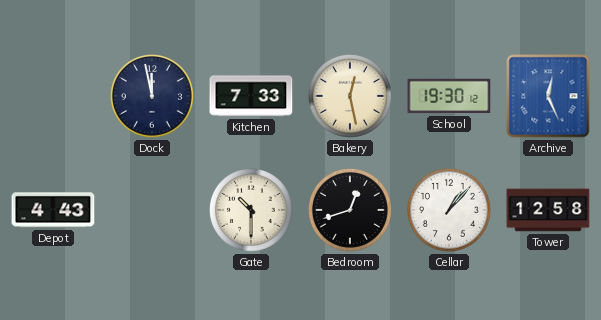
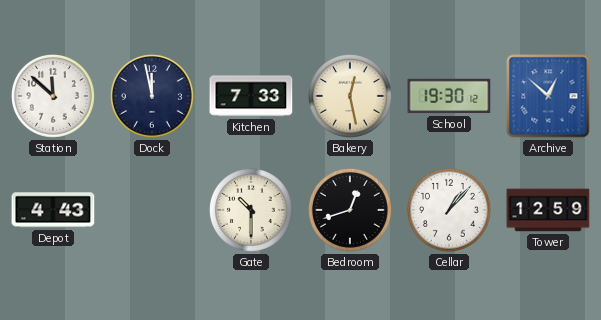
Station: none -> 11:52
Archive: 12:26 -> 12:52
Tower: 12:58 -> 12:59
